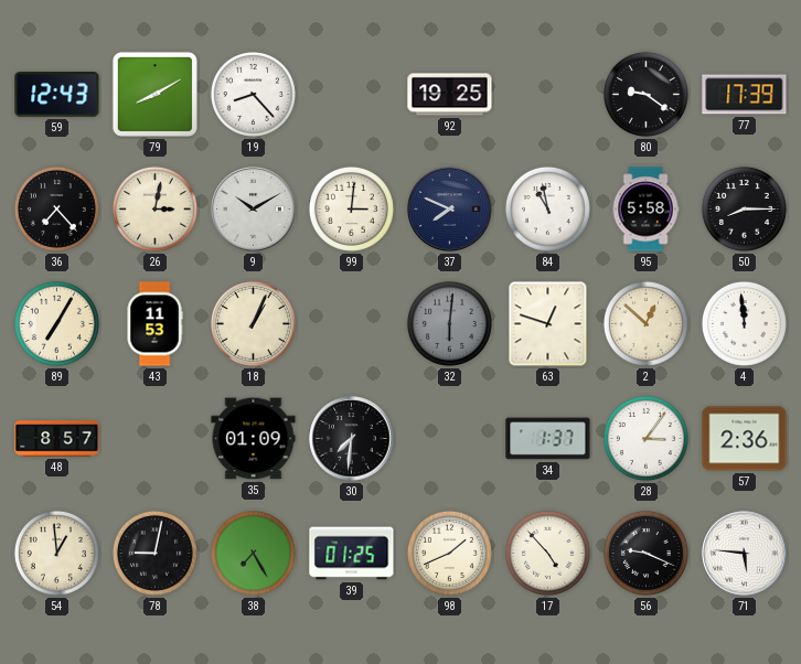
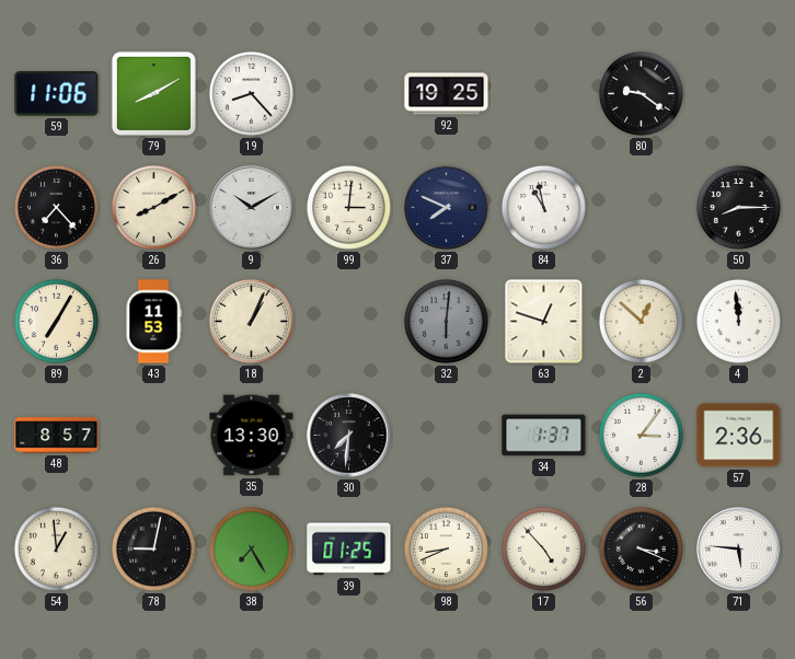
59: 12:43 -> 11:06
77: 17:39 -> none
26: 3:02 -> 8:10
95: 5:58 -> none
35: 01:09 -> 13:30
98: 1:41 -> 8:41
56: 9:19 -> 3:19
